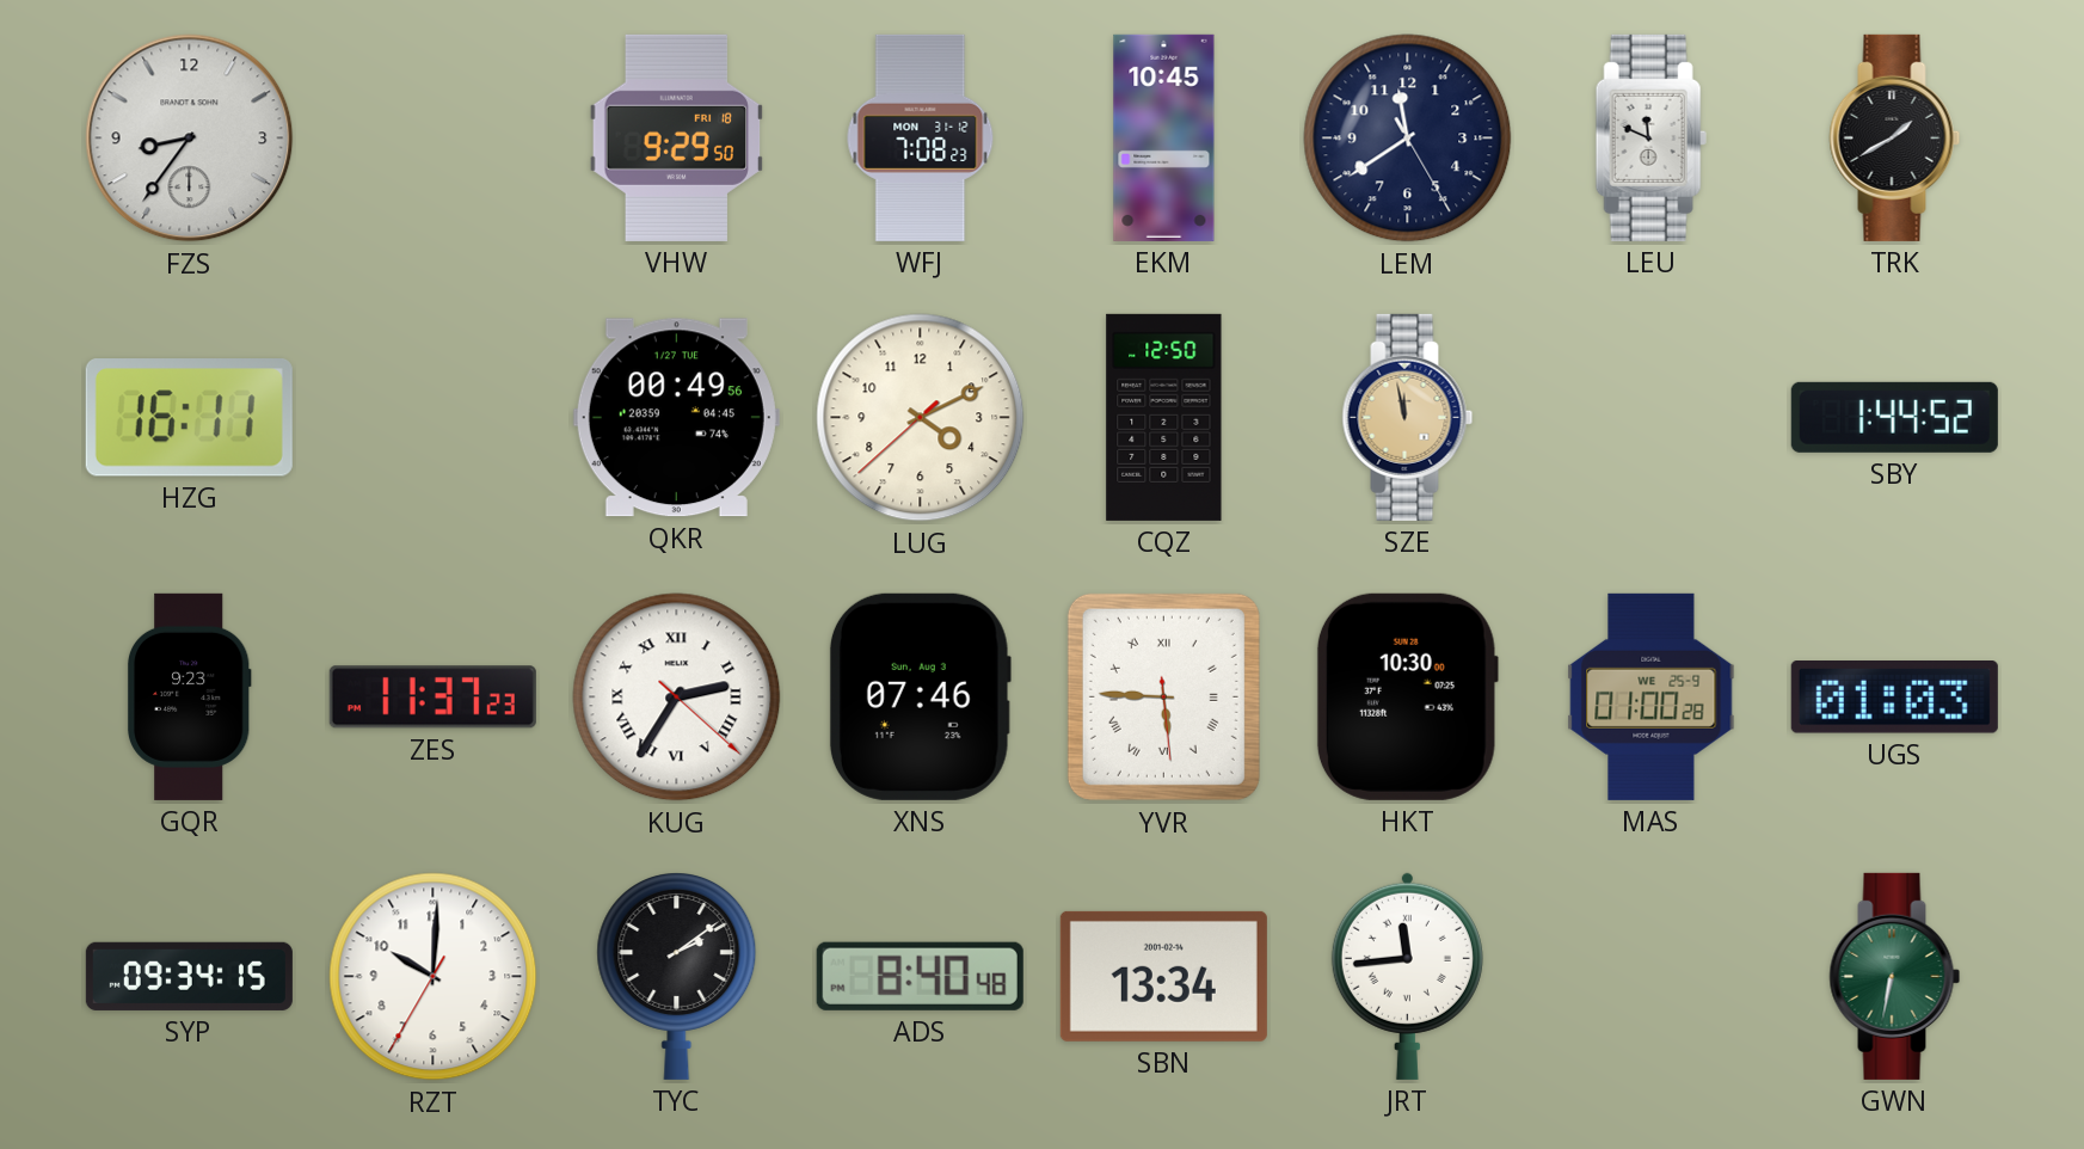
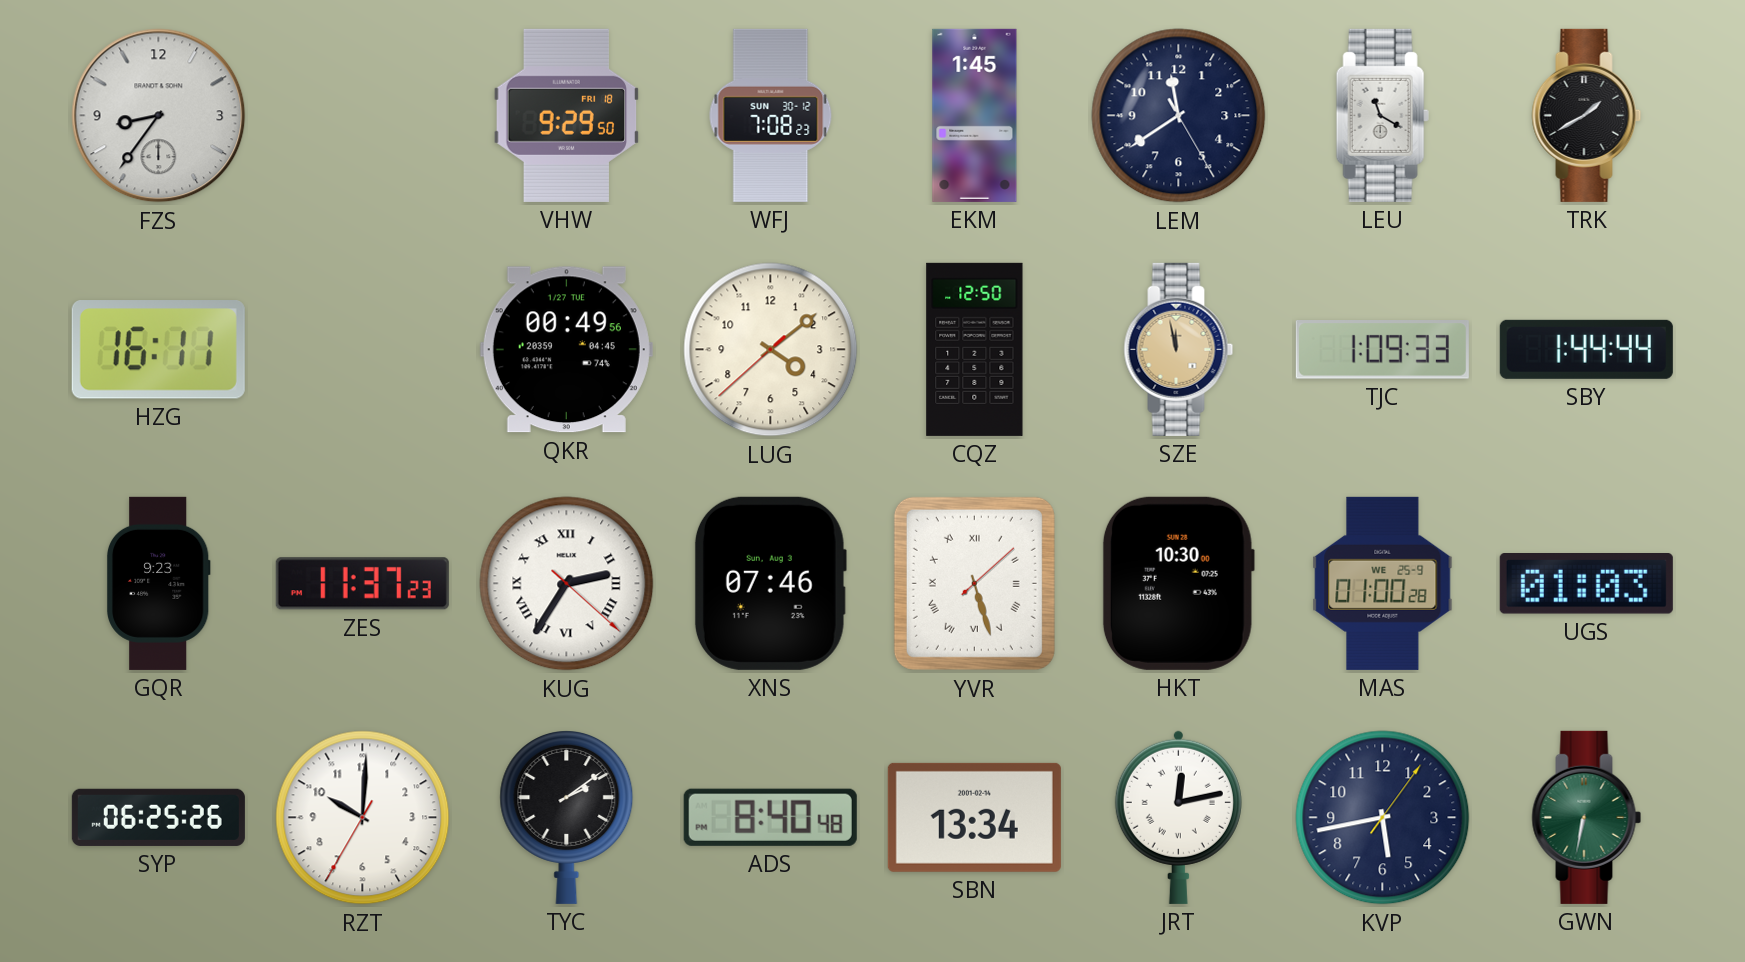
WFJ date: MON 31-12 -> SUN 30-12
EKM: 10:45 -> 1:45
LEU: 11:49 -> 11:20
LUG: 4:10 -> 4:08
TJC: none -> 1:09
SBY: 1:44:52 -> 1:44:44
YVR: 5:45 -> 5:27
SYP: 09:34 -> 06:25
JRT: 11:44 -> 12:13
KVP: none -> 5:43
